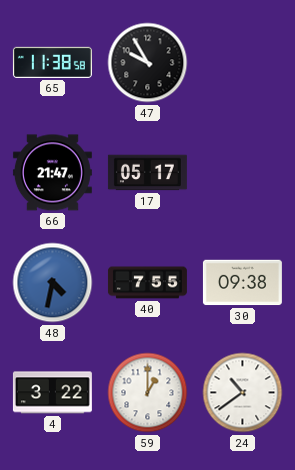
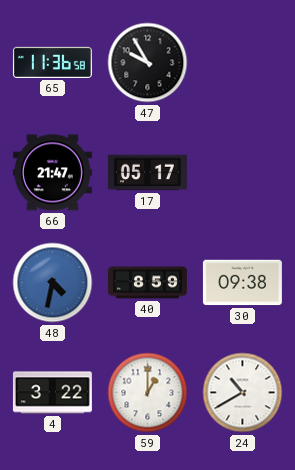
65: 11:38 -> 11:36
40: 7:55 -> 8:59
24: 10:39 -> 10:40
